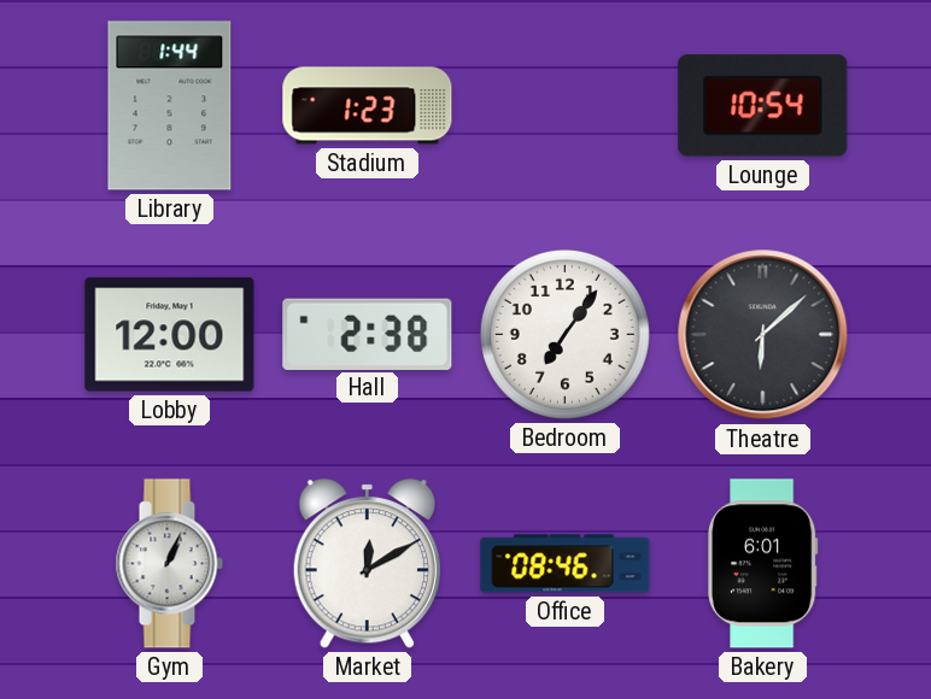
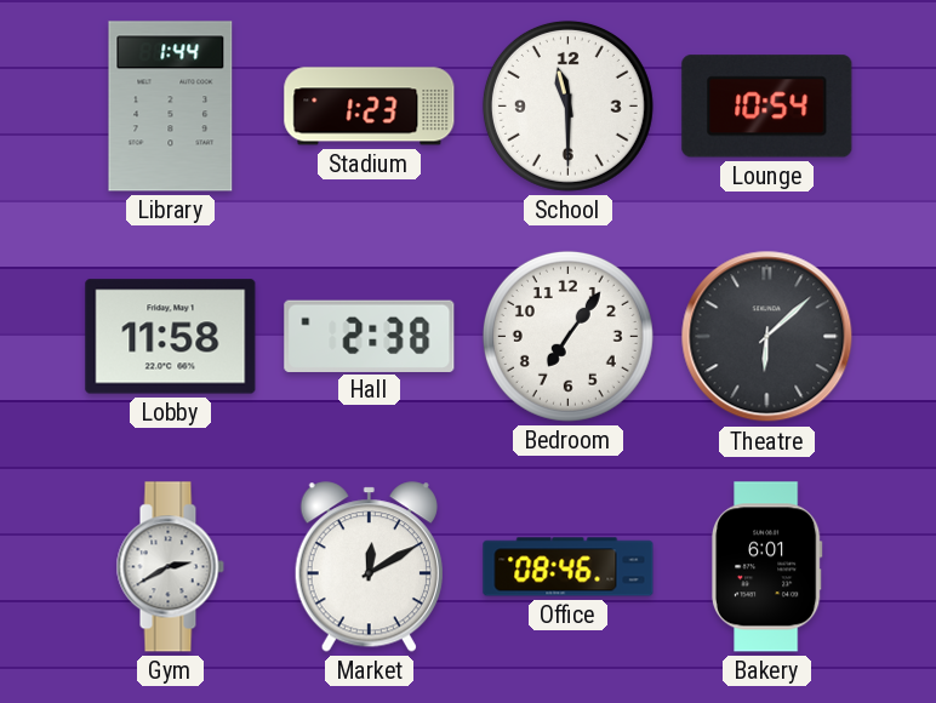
School: none -> 11:30
Lobby: 12:00 -> 11:58
Gym: 1:04 -> 2:40
